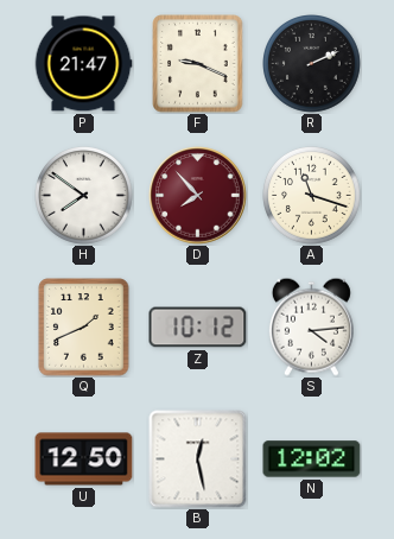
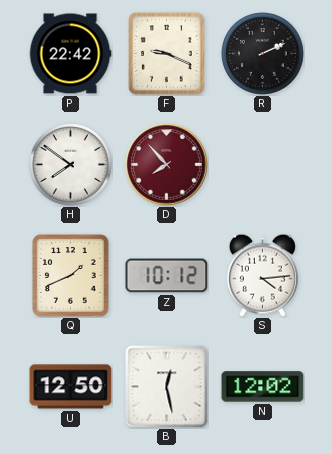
P: 21:47 -> 22:42
A: 11:18 -> none
